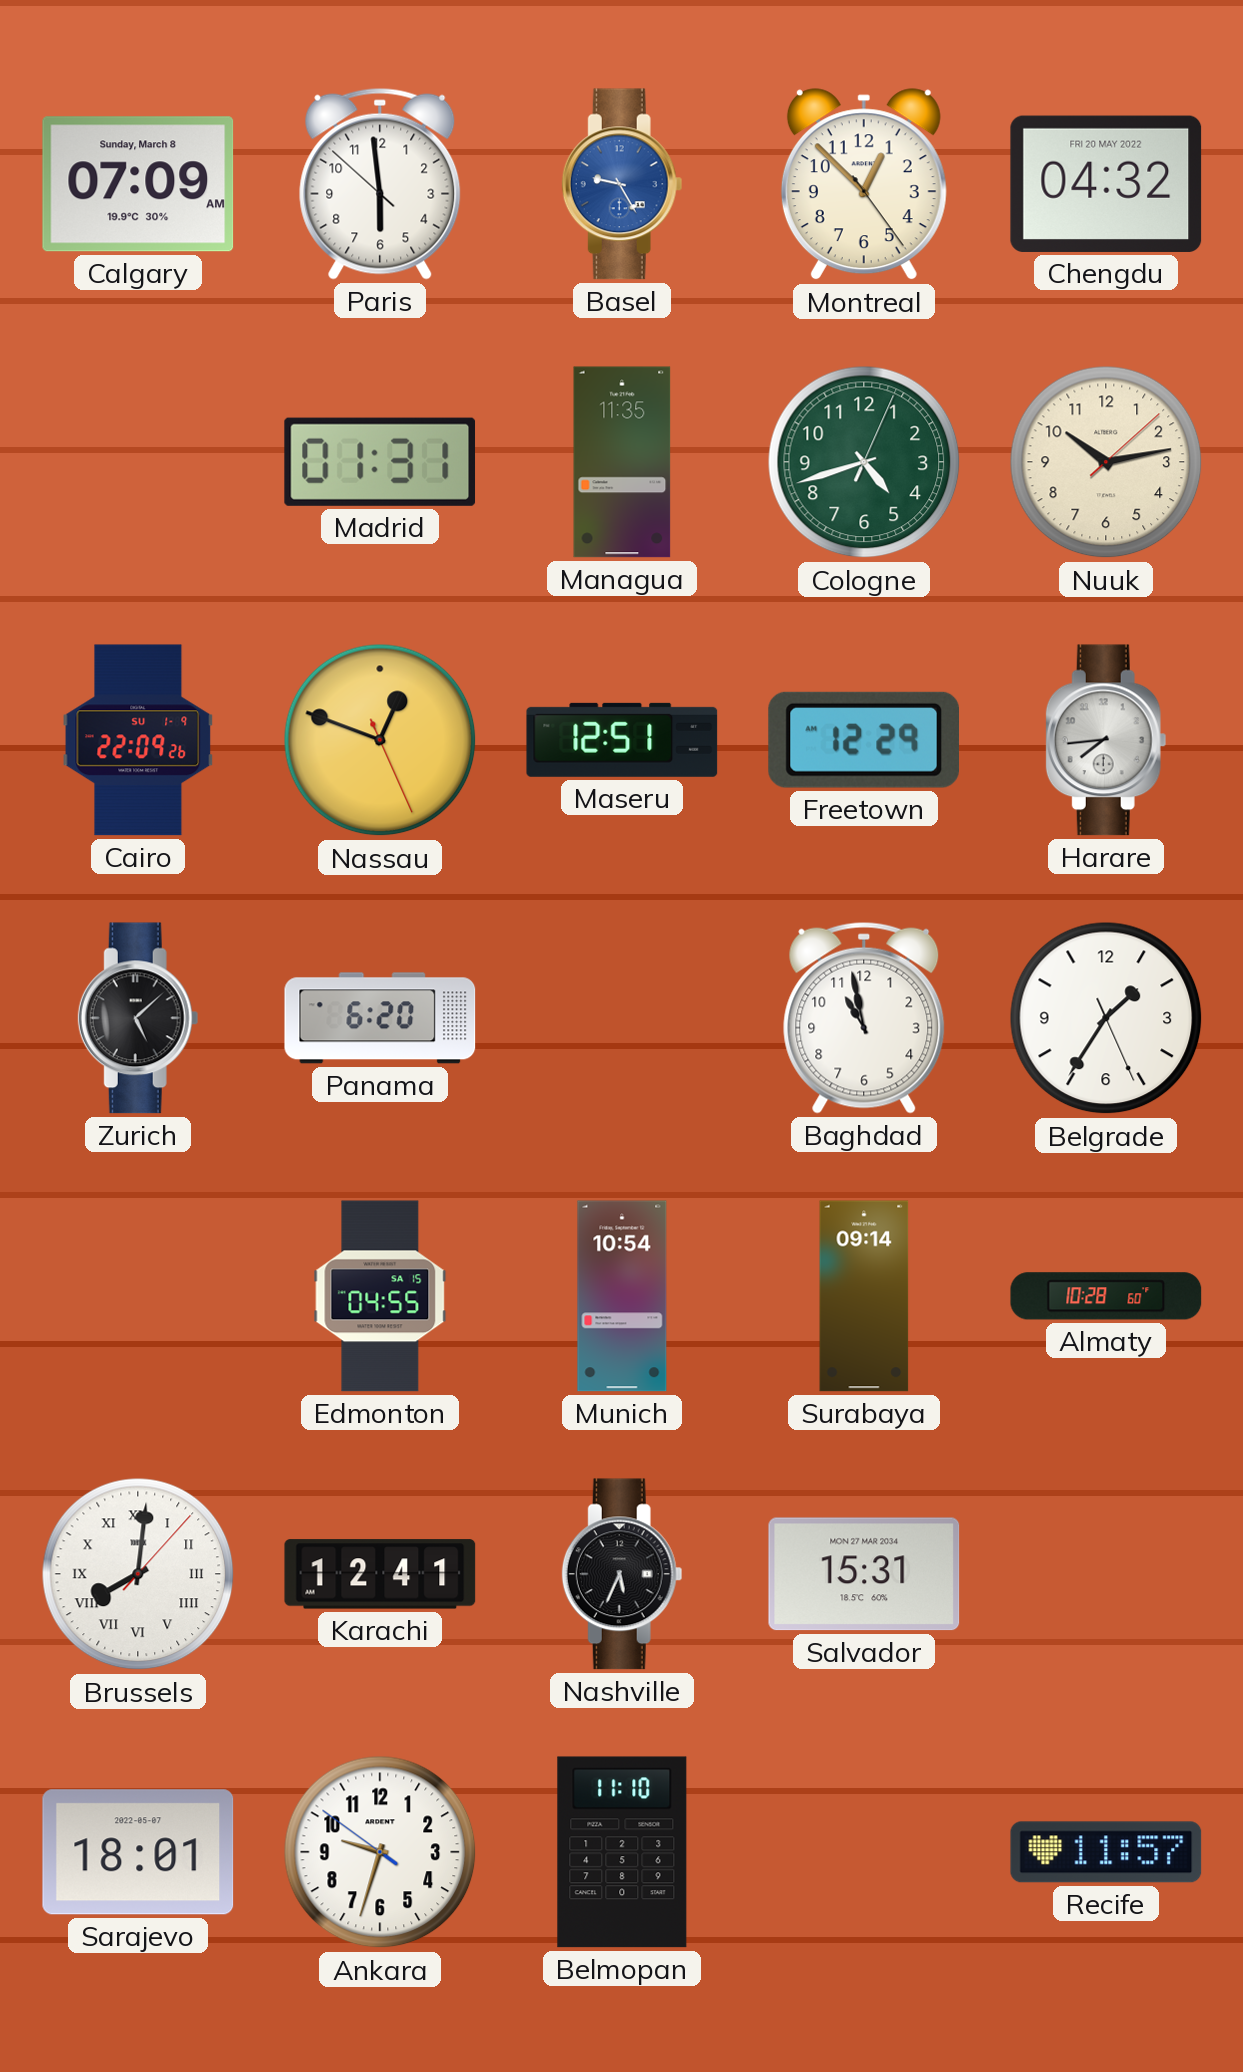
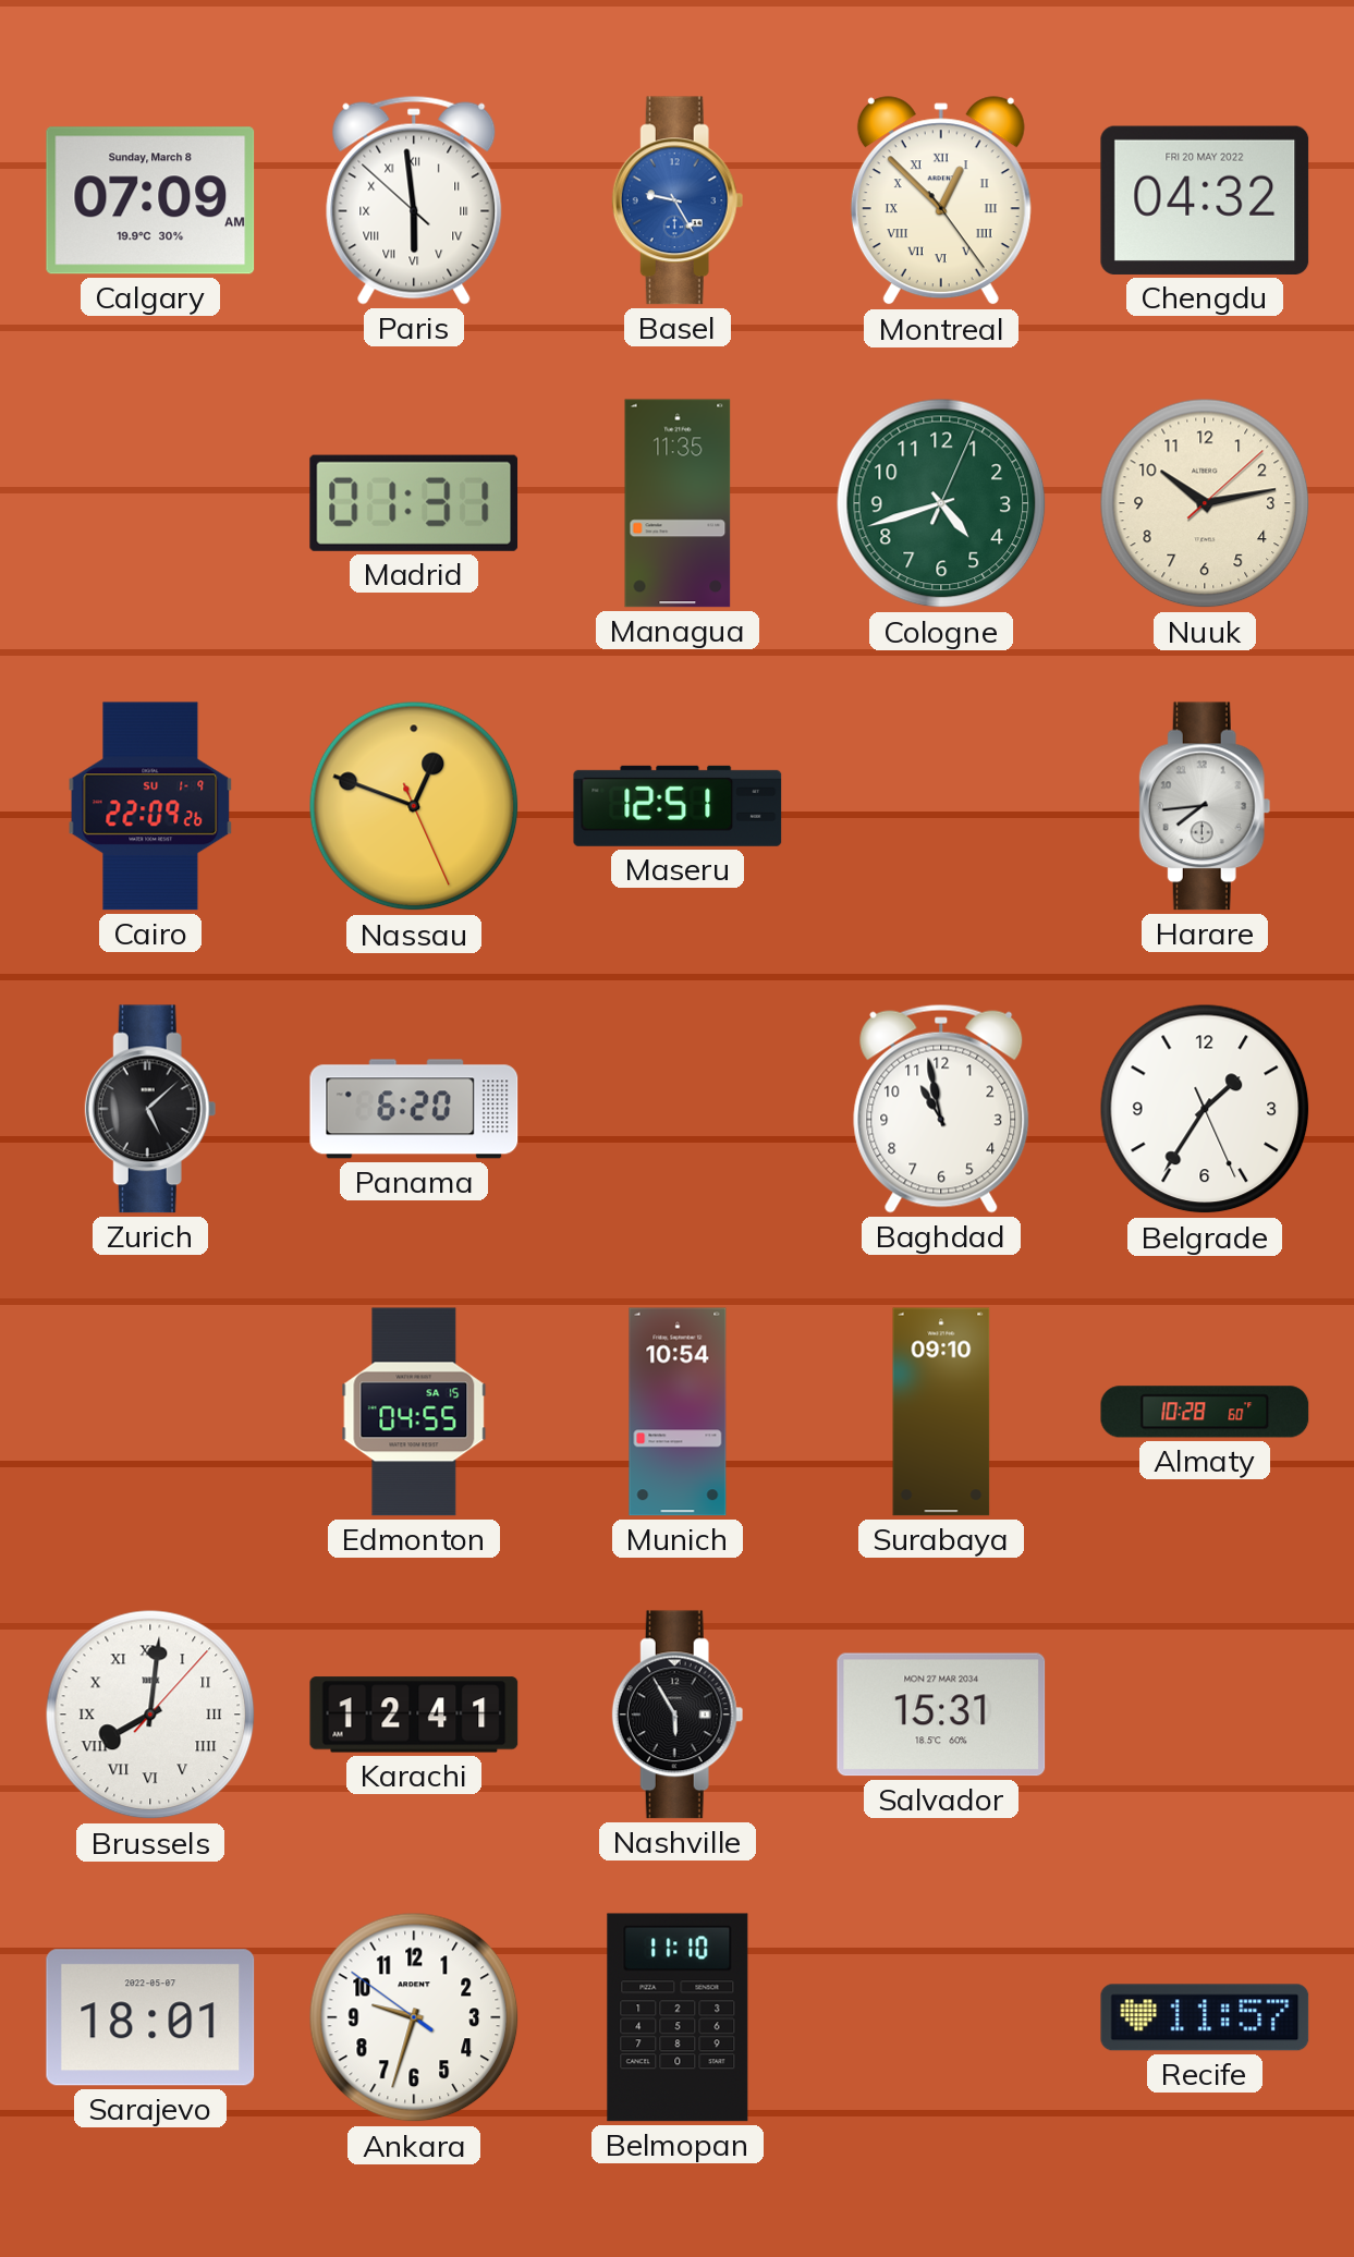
Paris numerals: Arabic -> Roman
Montreal numerals: Arabic -> Roman
Freetown: 12:29 -> none
Surabaya: 09:14 -> 09:10
Nashville: 5:34 -> 5:55
